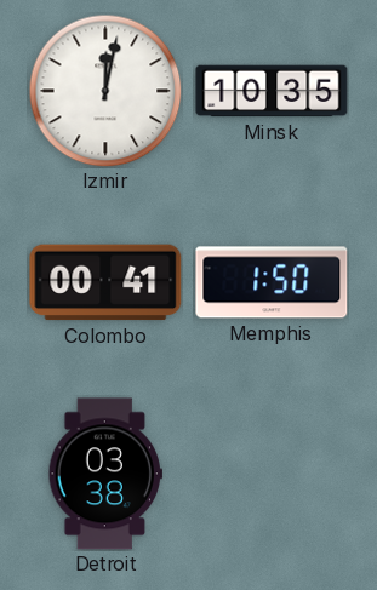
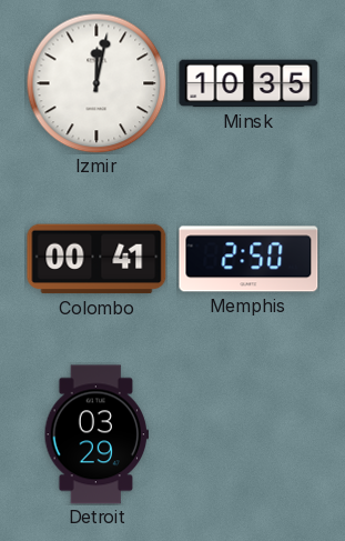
Memphis: 1:50 -> 2:50
Detroit: 03:38 -> 03:29
